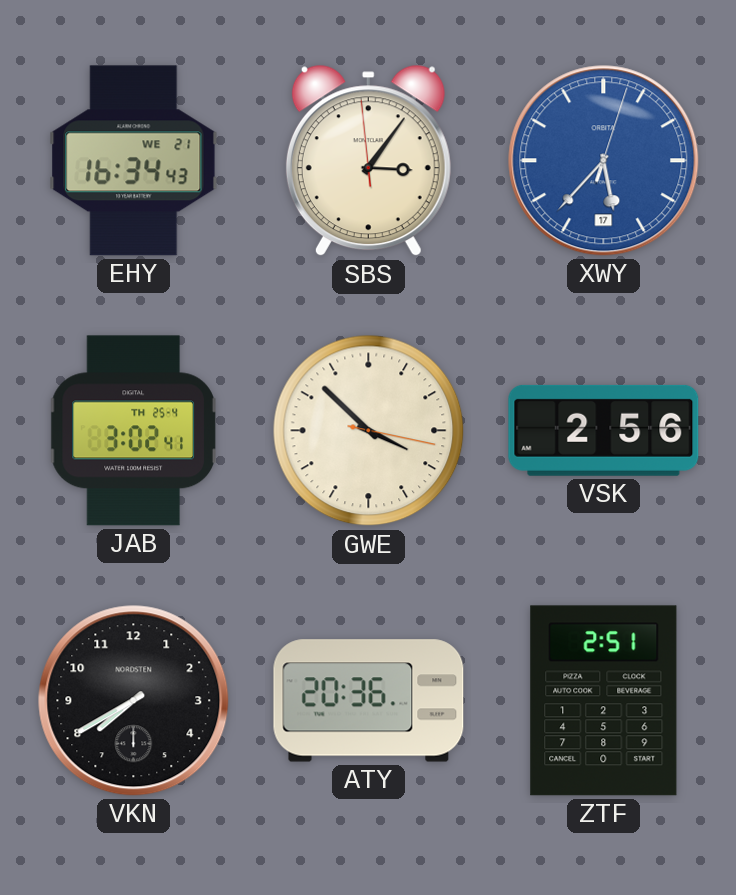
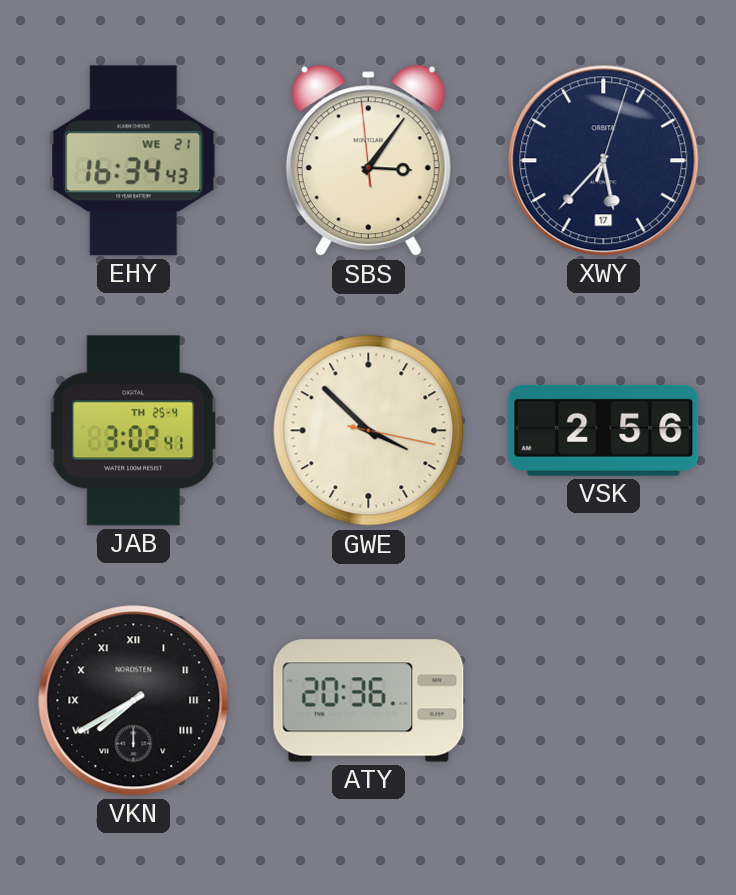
XWY dial: blue -> navy
VKN numerals: Arabic -> Roman
ZTF: 2:51 -> none
